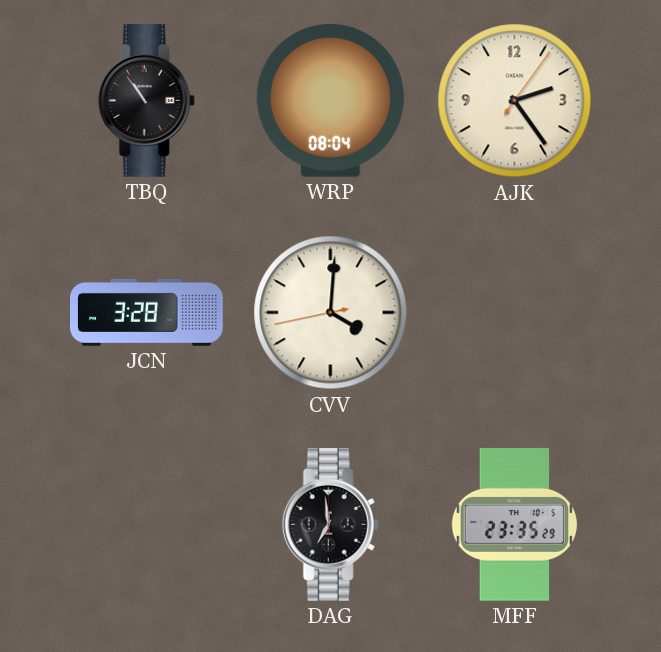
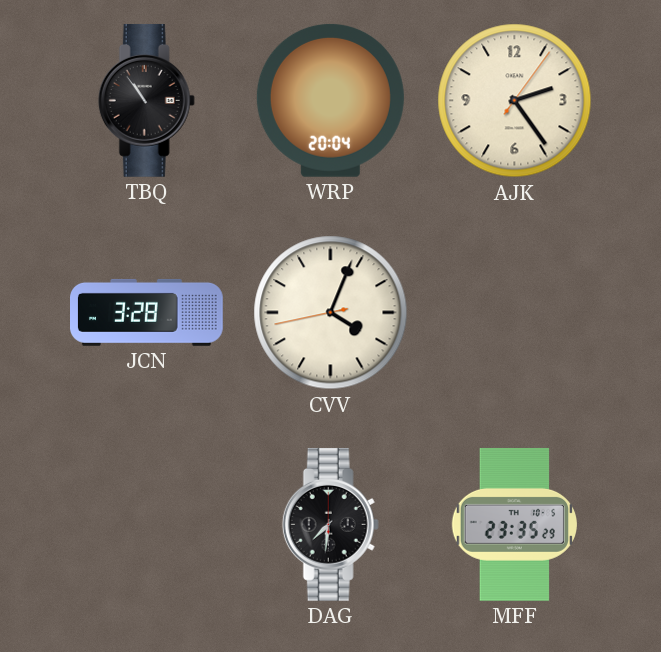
WRP: 08:04 -> 20:04
CVV: 4:00 -> 4:03
DAG: 6:59 -> 7:31
